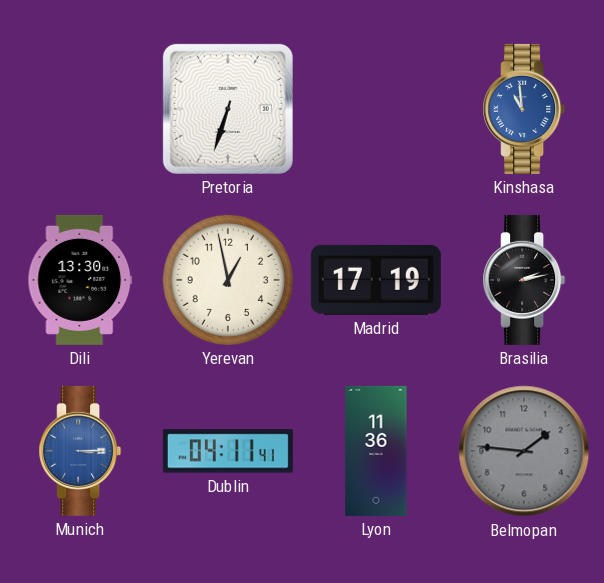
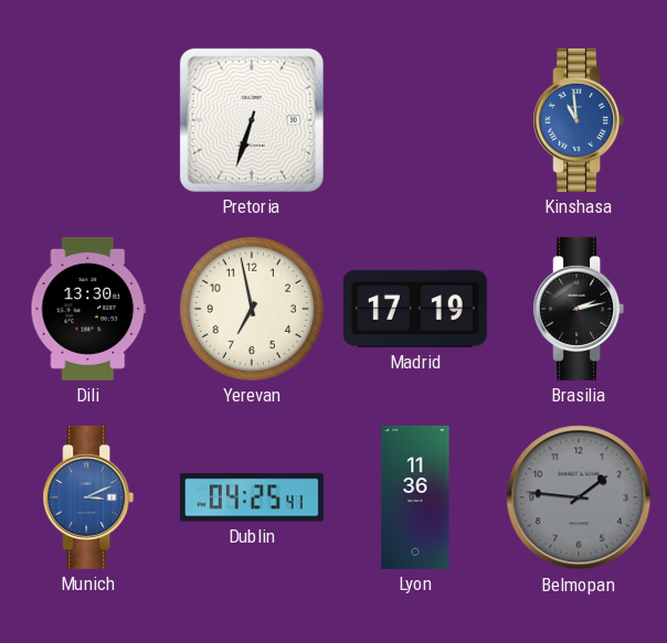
Yerevan: 12:58 -> 6:58
Munich: 3:15 -> 3:11
Dublin: 04:11 -> 04:25
